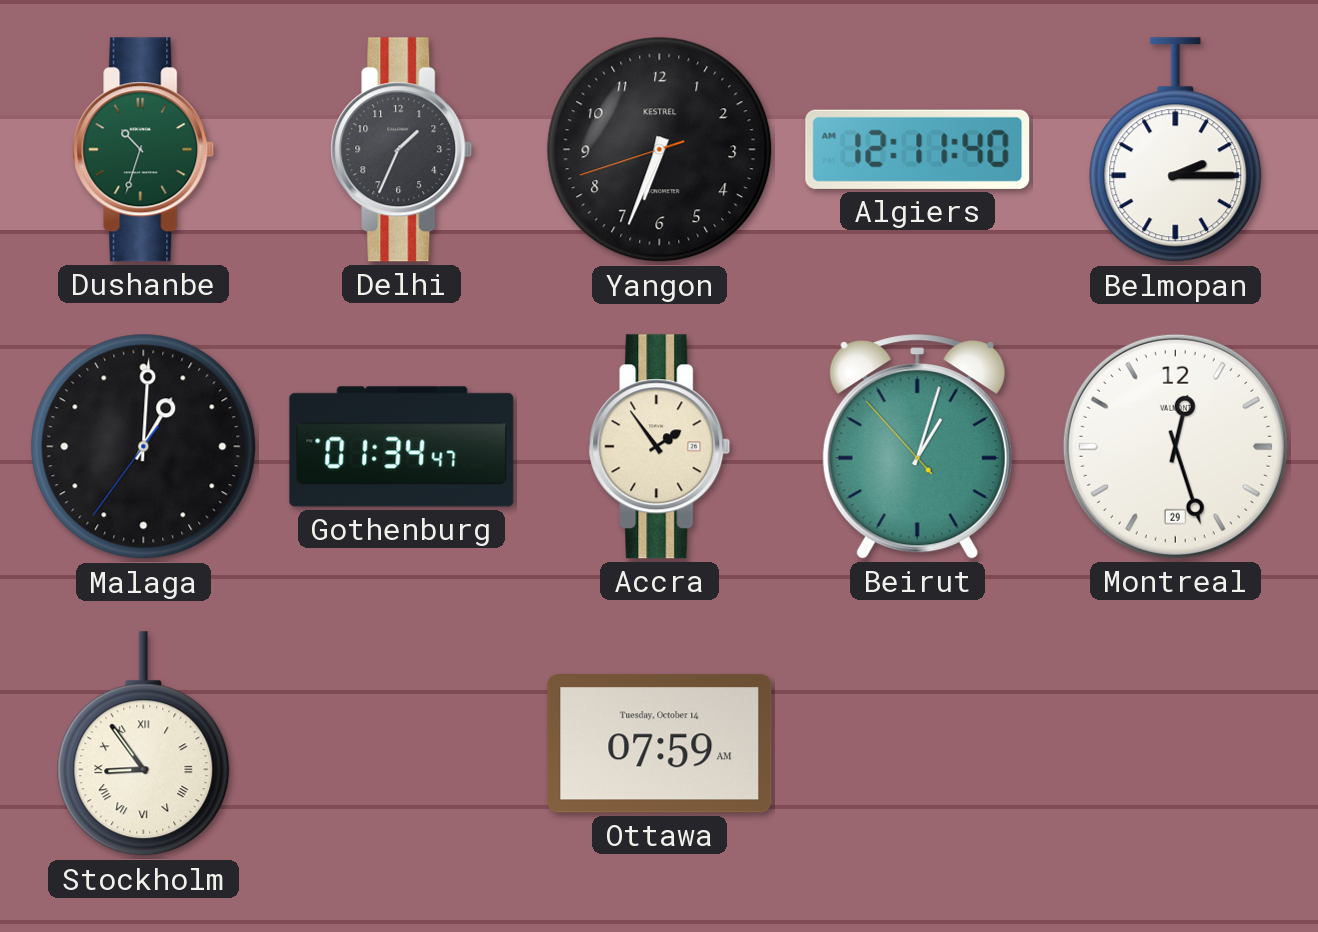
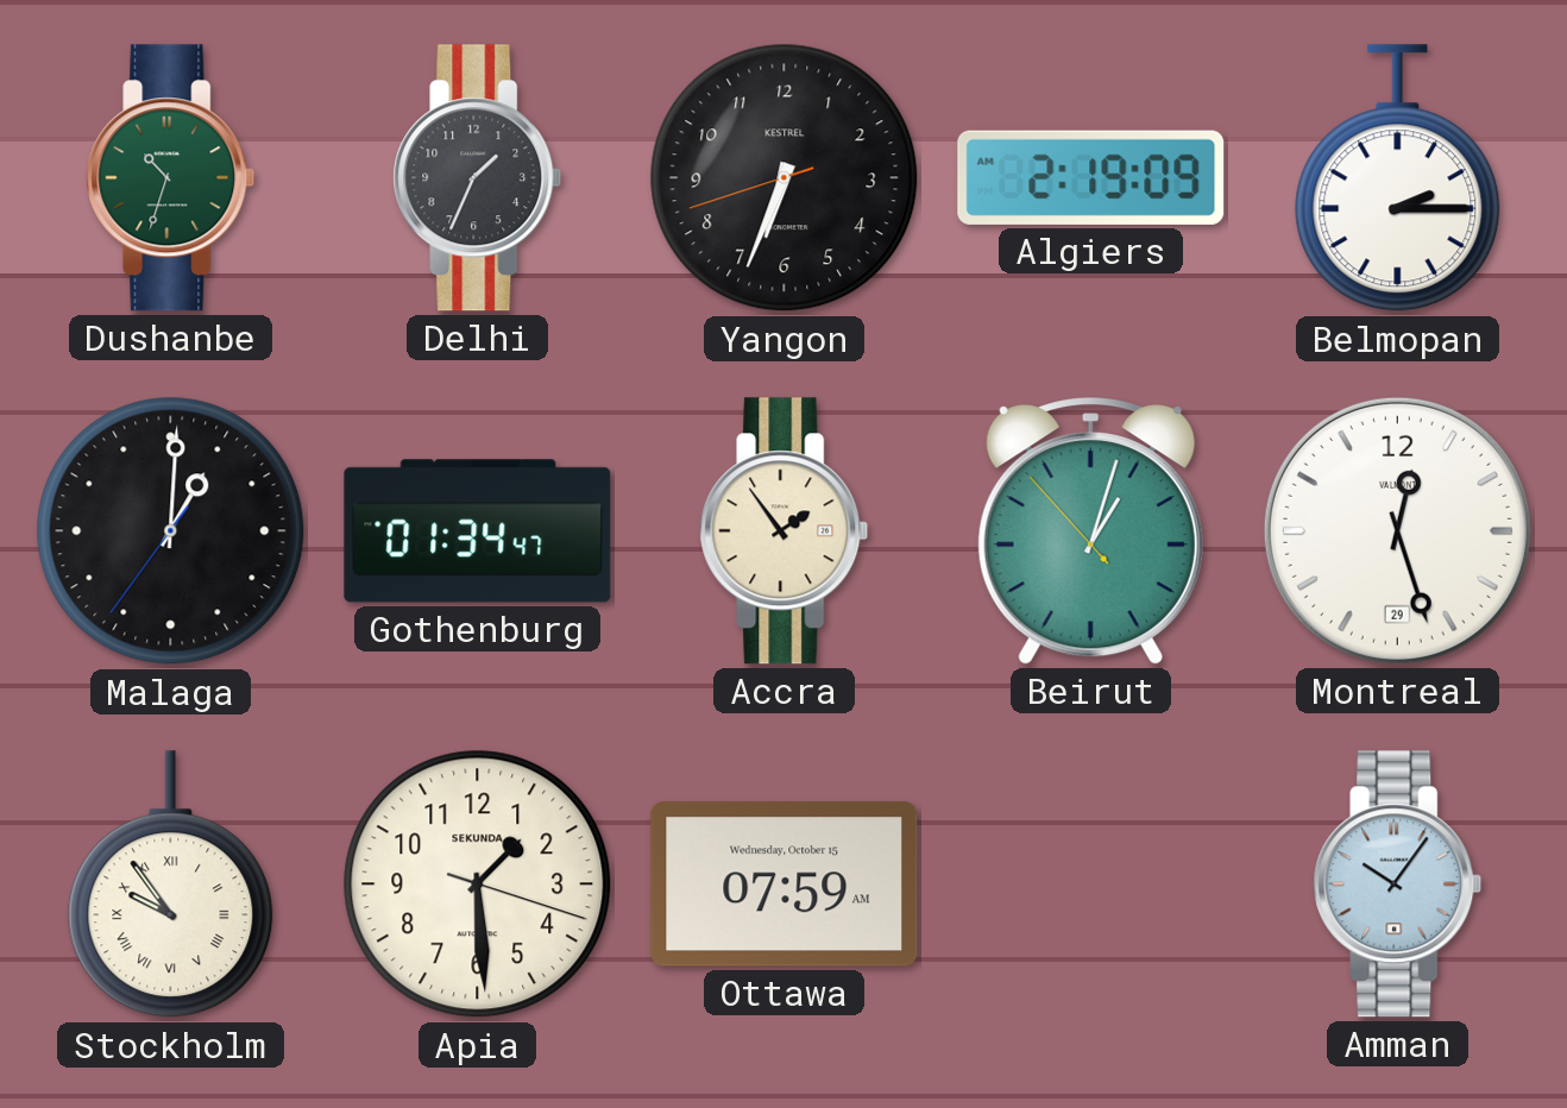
Algiers: 12:11 -> 2:19
Stockholm: 8:54 -> 9:54
Apia: none -> 1:29
Ottawa date: Tuesday, October 14 -> Wednesday, October 15
Amman: none -> 10:06
